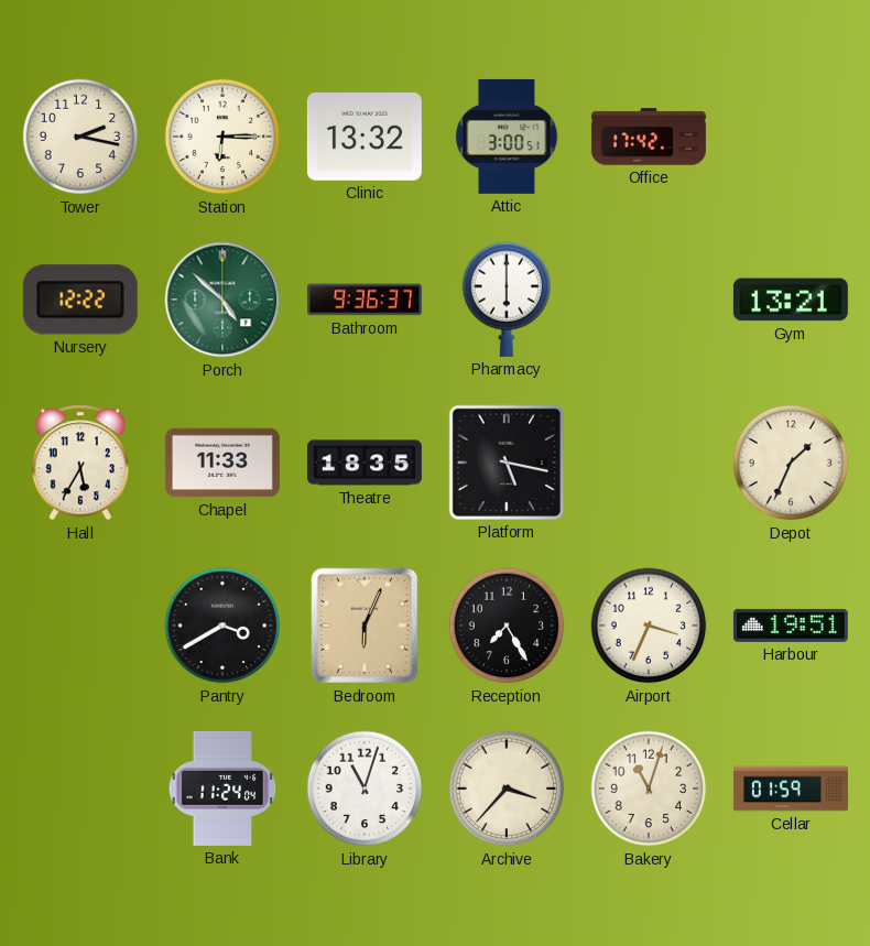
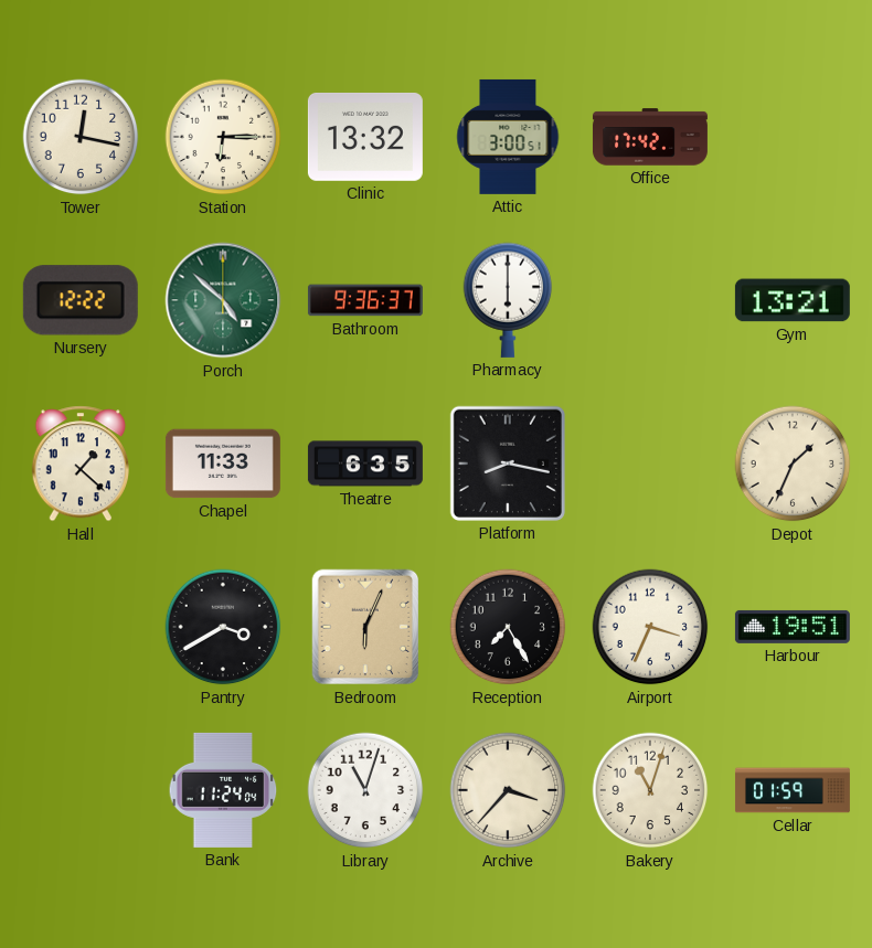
Tower: 2:17 -> 12:17
Hall: 5:35 -> 1:22
Theatre: 18:35 -> 6:35
Platform: 5:17 -> 8:17
